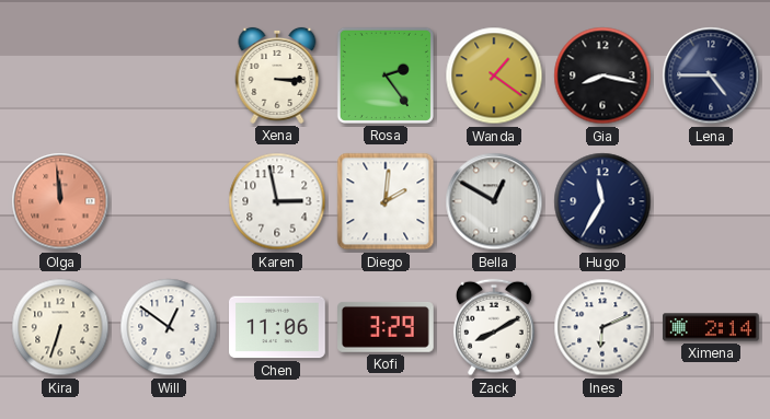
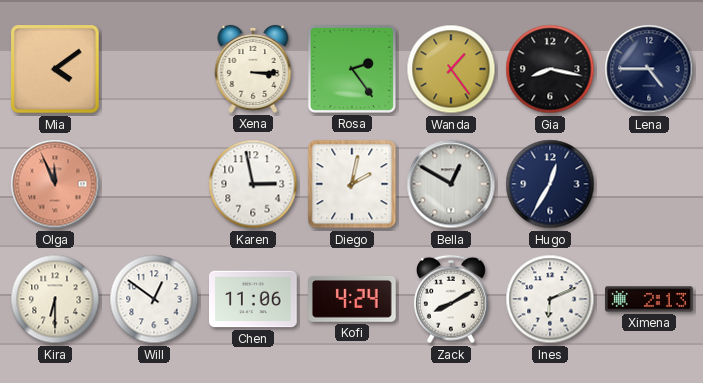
Mia: none -> 4:09
Wanda: 1:21 -> 1:24
Olga: 11:59 -> 11:56
Diego: 2:01 -> 2:02
Hugo: 11:35 -> 12:35
Kira: 6:33 -> 6:30
Kofi: 3:29 -> 4:24
Ximena: 2:14 -> 2:13
